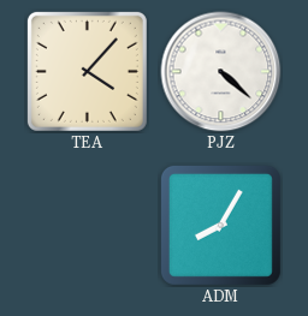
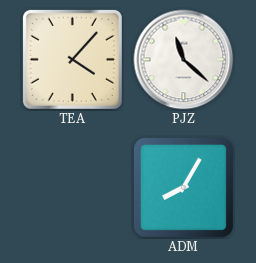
PJZ: 4:22 -> 11:22
